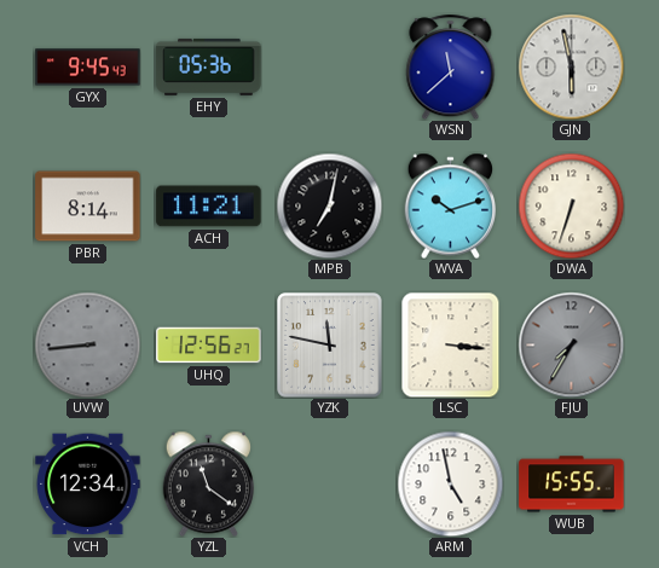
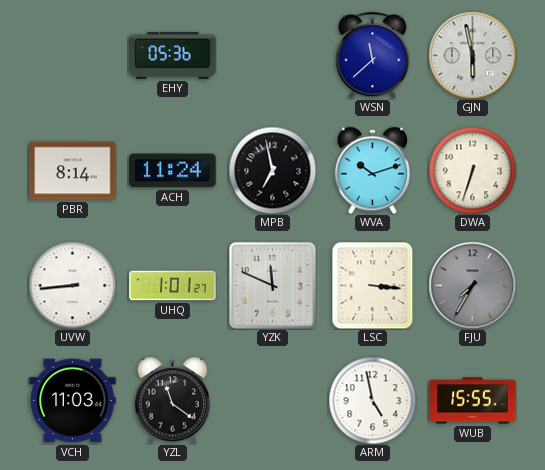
GYX: 9:45 -> none
ACH: 11:21 -> 11:24
MPB: 7:02 -> 6:58
UVW dial: grey -> white
UHQ: 12:56 -> 1:01
YZK: 11:47 -> 11:49
VCH: 12:34 -> 11:03
